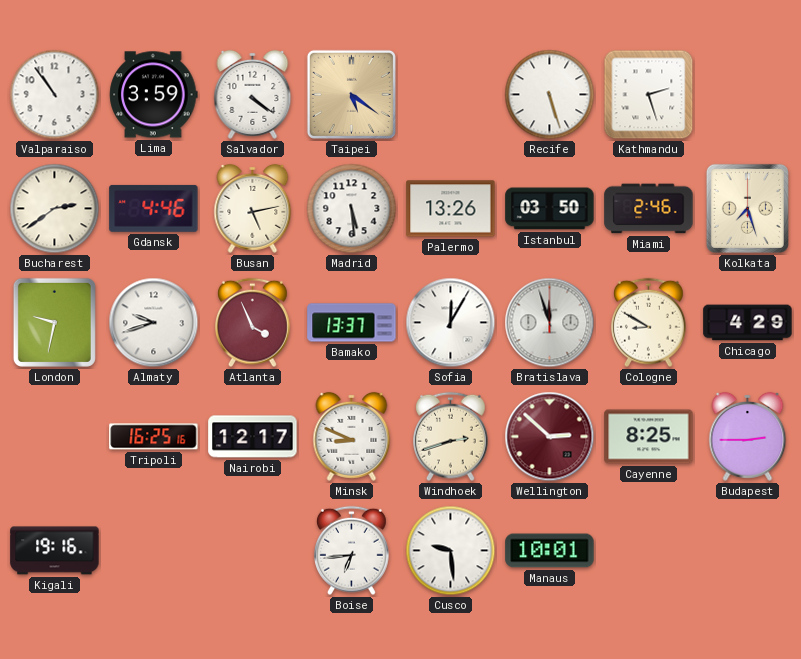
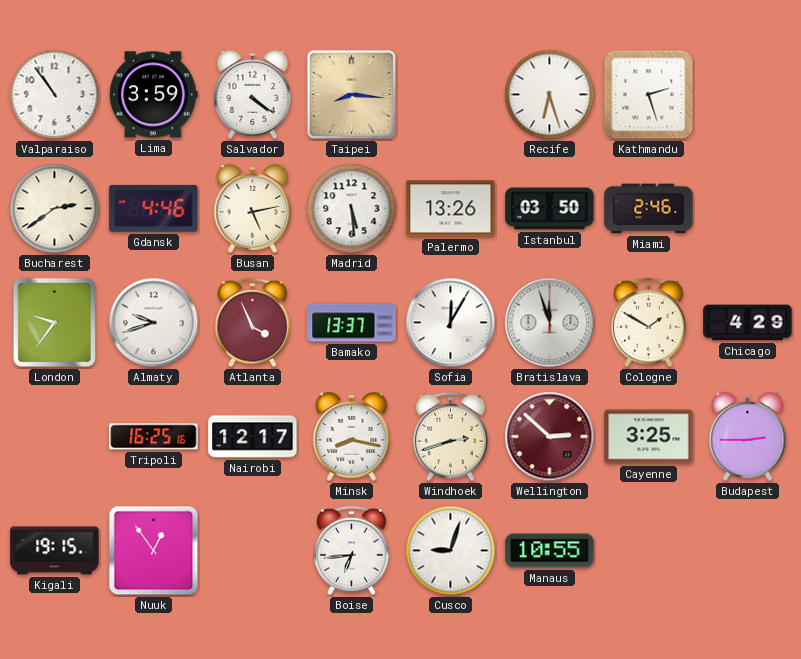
Taipei: 5:21 -> 8:16
Recife: 5:27 -> 6:27
Kolkata: 7:27 -> none
London: 9:32 -> 9:36
Cologne: 8:50 -> 1:50
Minsk: 8:49 -> 8:17
Cayenne: 8:25 -> 3:25
Kigali: 19:16 -> 19:15
Nuuk: none -> 12:54
Cusco: 9:29 -> 9:03
Manaus: 10:01 -> 10:55
